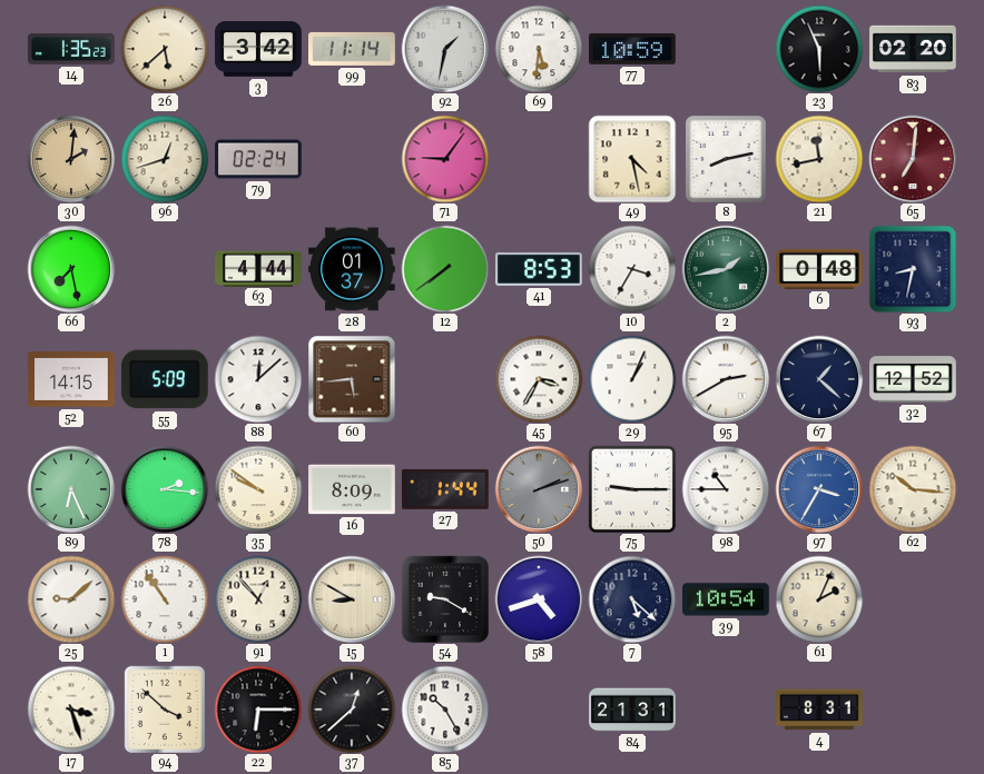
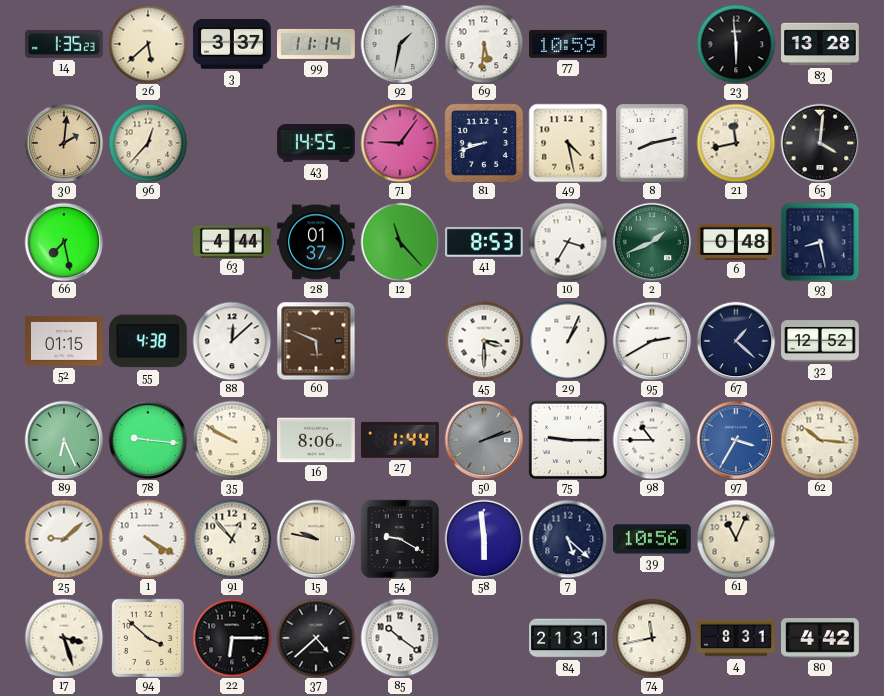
3: 3:42 -> 3:37
23: 5:56 -> 5:59
83: 02:20 -> 13:28
96: 12:42 -> 12:37
79: 02:24 -> none
43: none -> 14:55
81: none -> 8:42
65: 7:01 -> 4:01
65 dial: burgundy -> black
12: 7:39 -> 11:23
2: 1:43 -> 1:41
93: 8:32 -> 8:28
52: 14:15 -> 01:15
55: 5:09 -> 4:38
60: 5:44 -> 5:49
45: 3:35 -> 3:30
78: 2:16 -> 9:16
35: 9:51 -> 9:50
16: 8:09 -> 8:06
1: 10:54 -> 4:20
15: 8:50 -> 9:47
58: 4:42 -> 5:59
39: 10:54 -> 10:56
61: 2:04 -> 11:04
37: 12:38 -> 4:38
85: 10:25 -> 10:21
74: none -> 11:43
80: none -> 4:42
